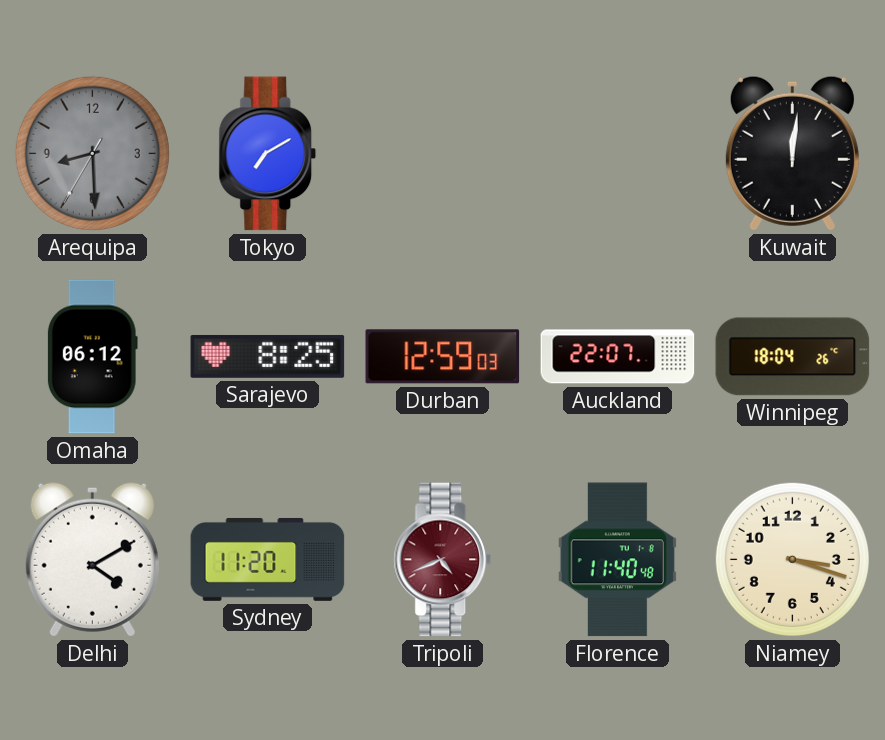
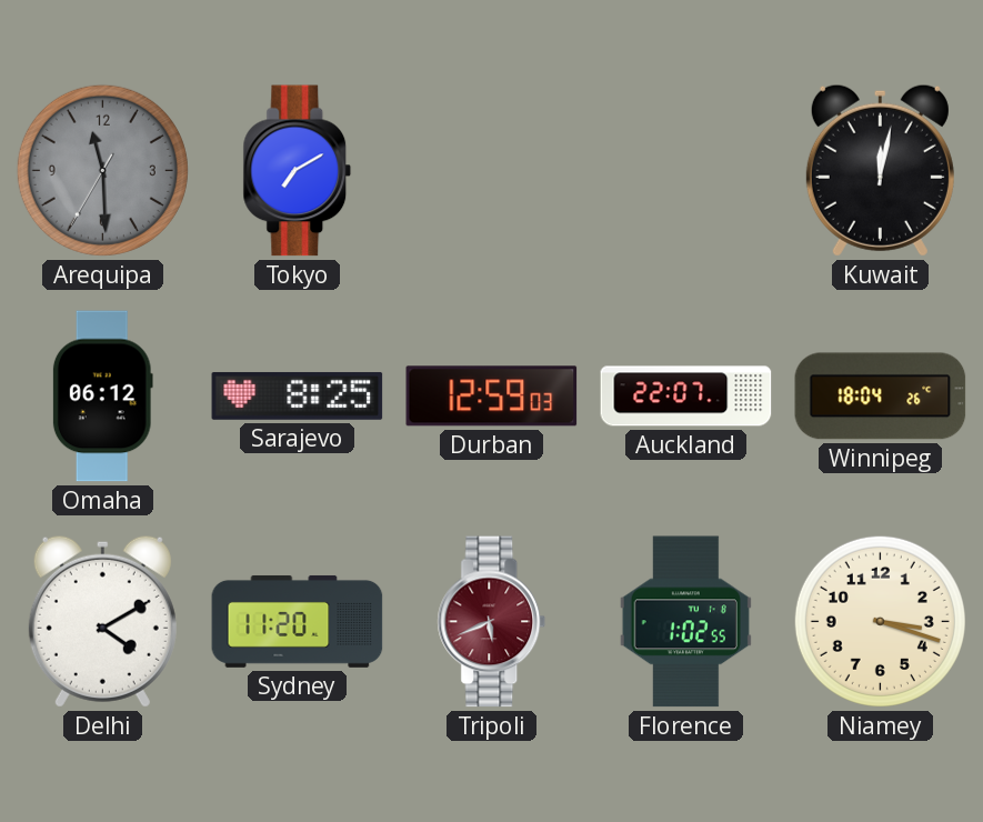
Arequipa: 8:29 -> 11:29
Kuwait: 12:01 -> 12:02
Tripoli: 4:41 -> 5:41
Florence: 11:40 -> 1:02
